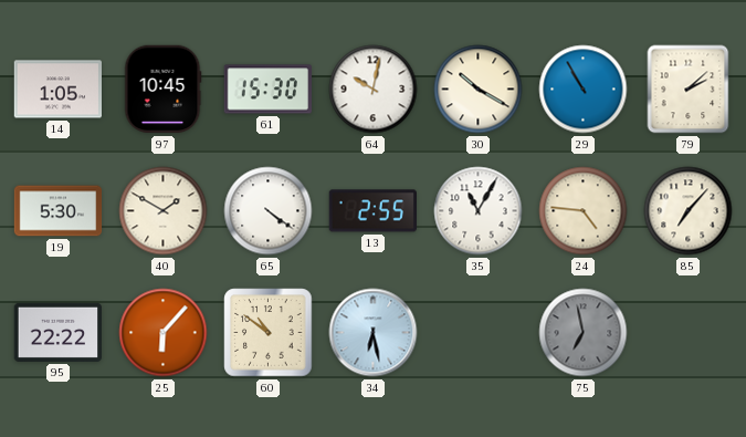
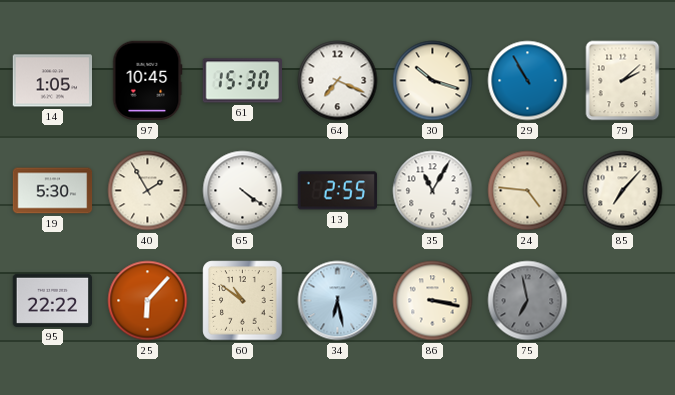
64: 10:02 -> 7:19
30: 10:20 -> 10:18
40: 1:50 -> 1:55
86: none -> 3:17
